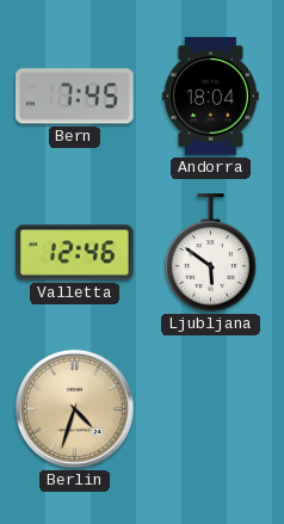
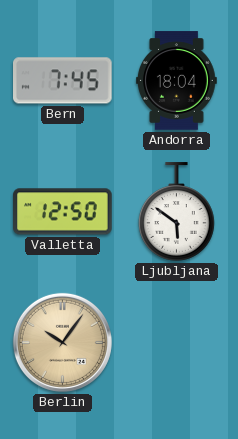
Valletta: 12:46 -> 12:50
Berlin: 4:33 -> 10:06
